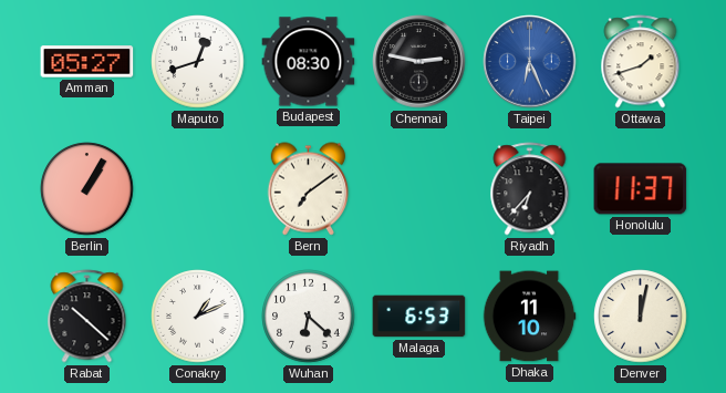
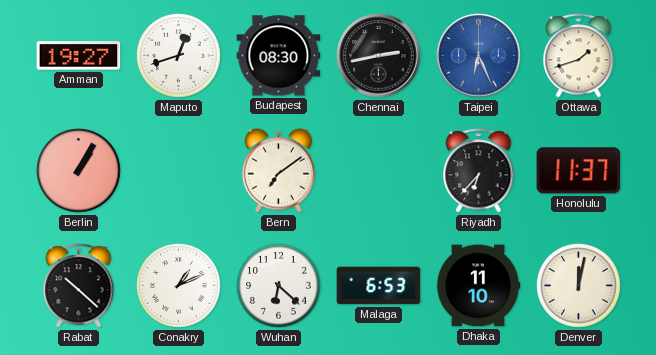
Amman: 05:27 -> 19:27
Chennai: 2:47 -> 2:43
